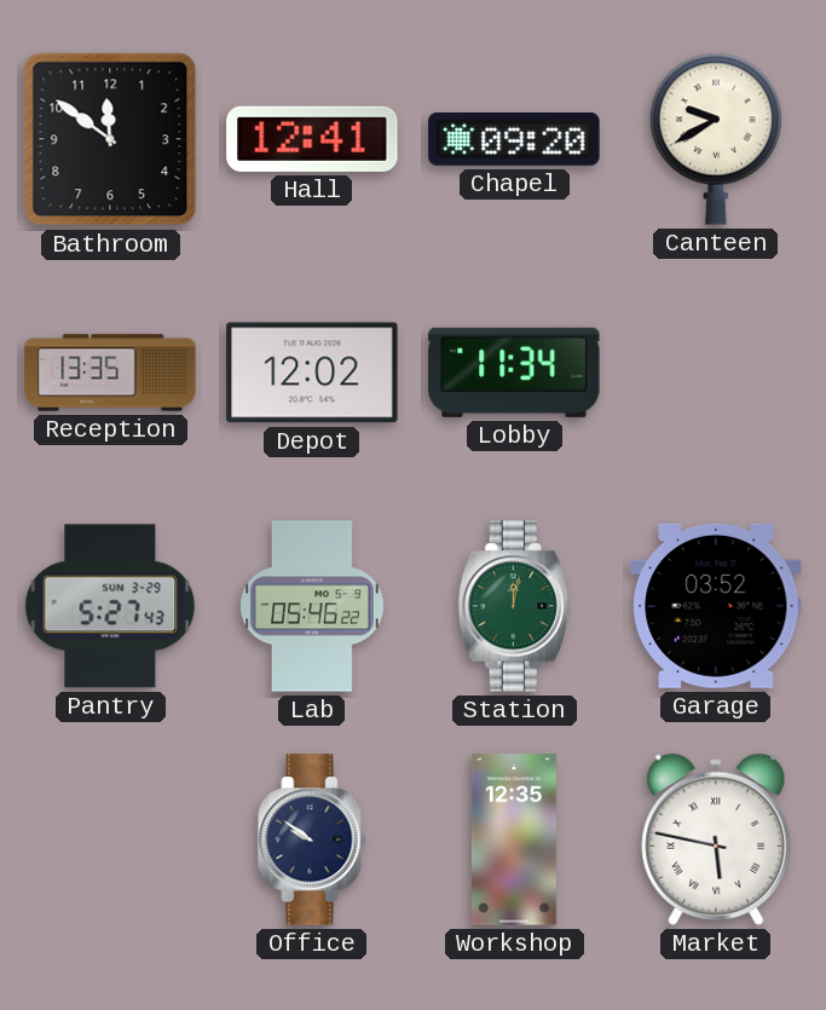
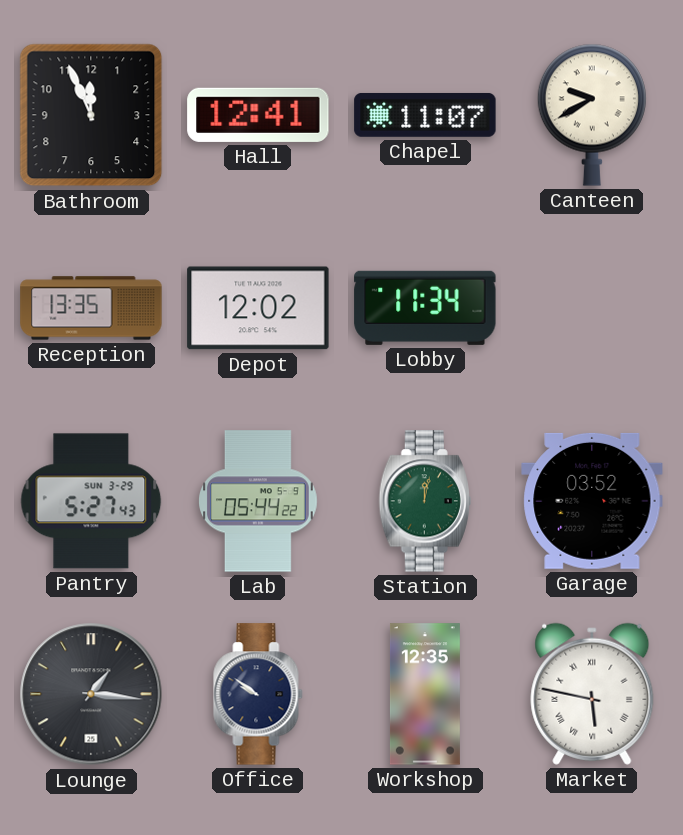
Bathroom: 11:51 -> 11:56
Chapel: 09:20 -> 11:07
Lab: 05:46 -> 05:44
Lounge: none -> 1:16
